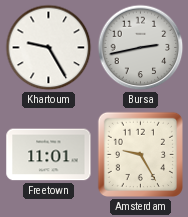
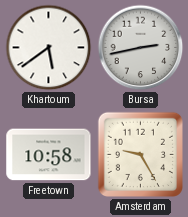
Khartoum: 9:25 -> 5:39
Freetown: 11:01 -> 10:58
